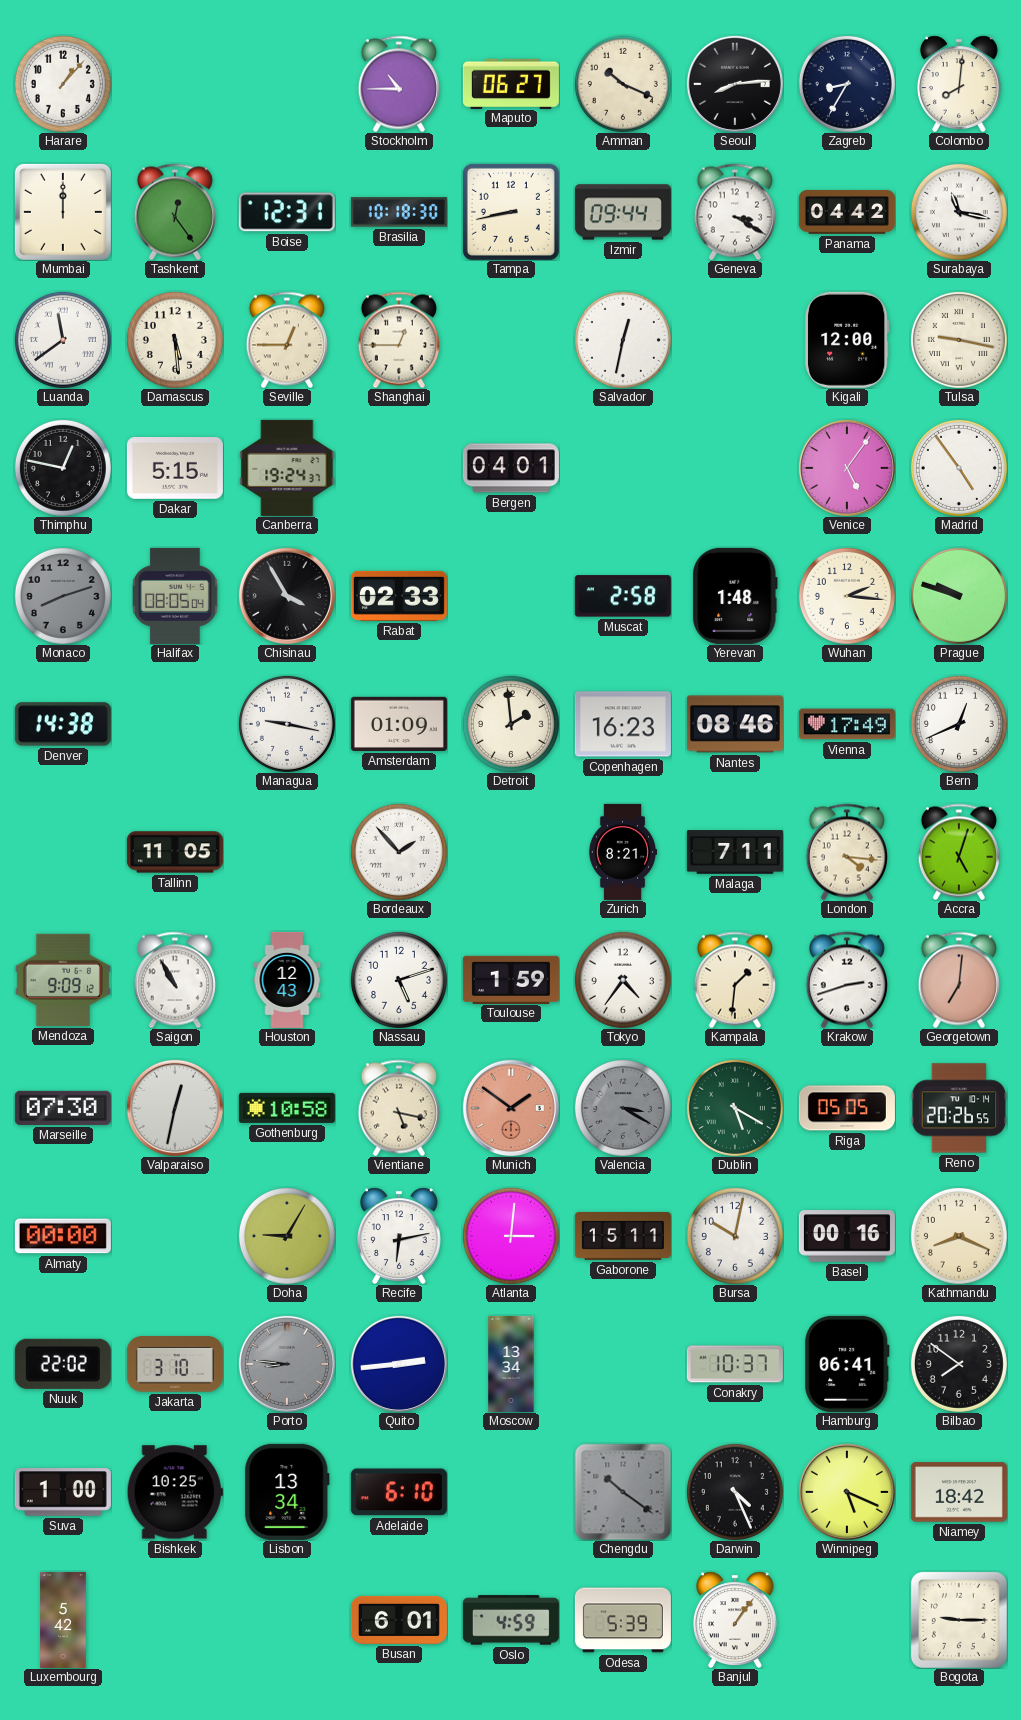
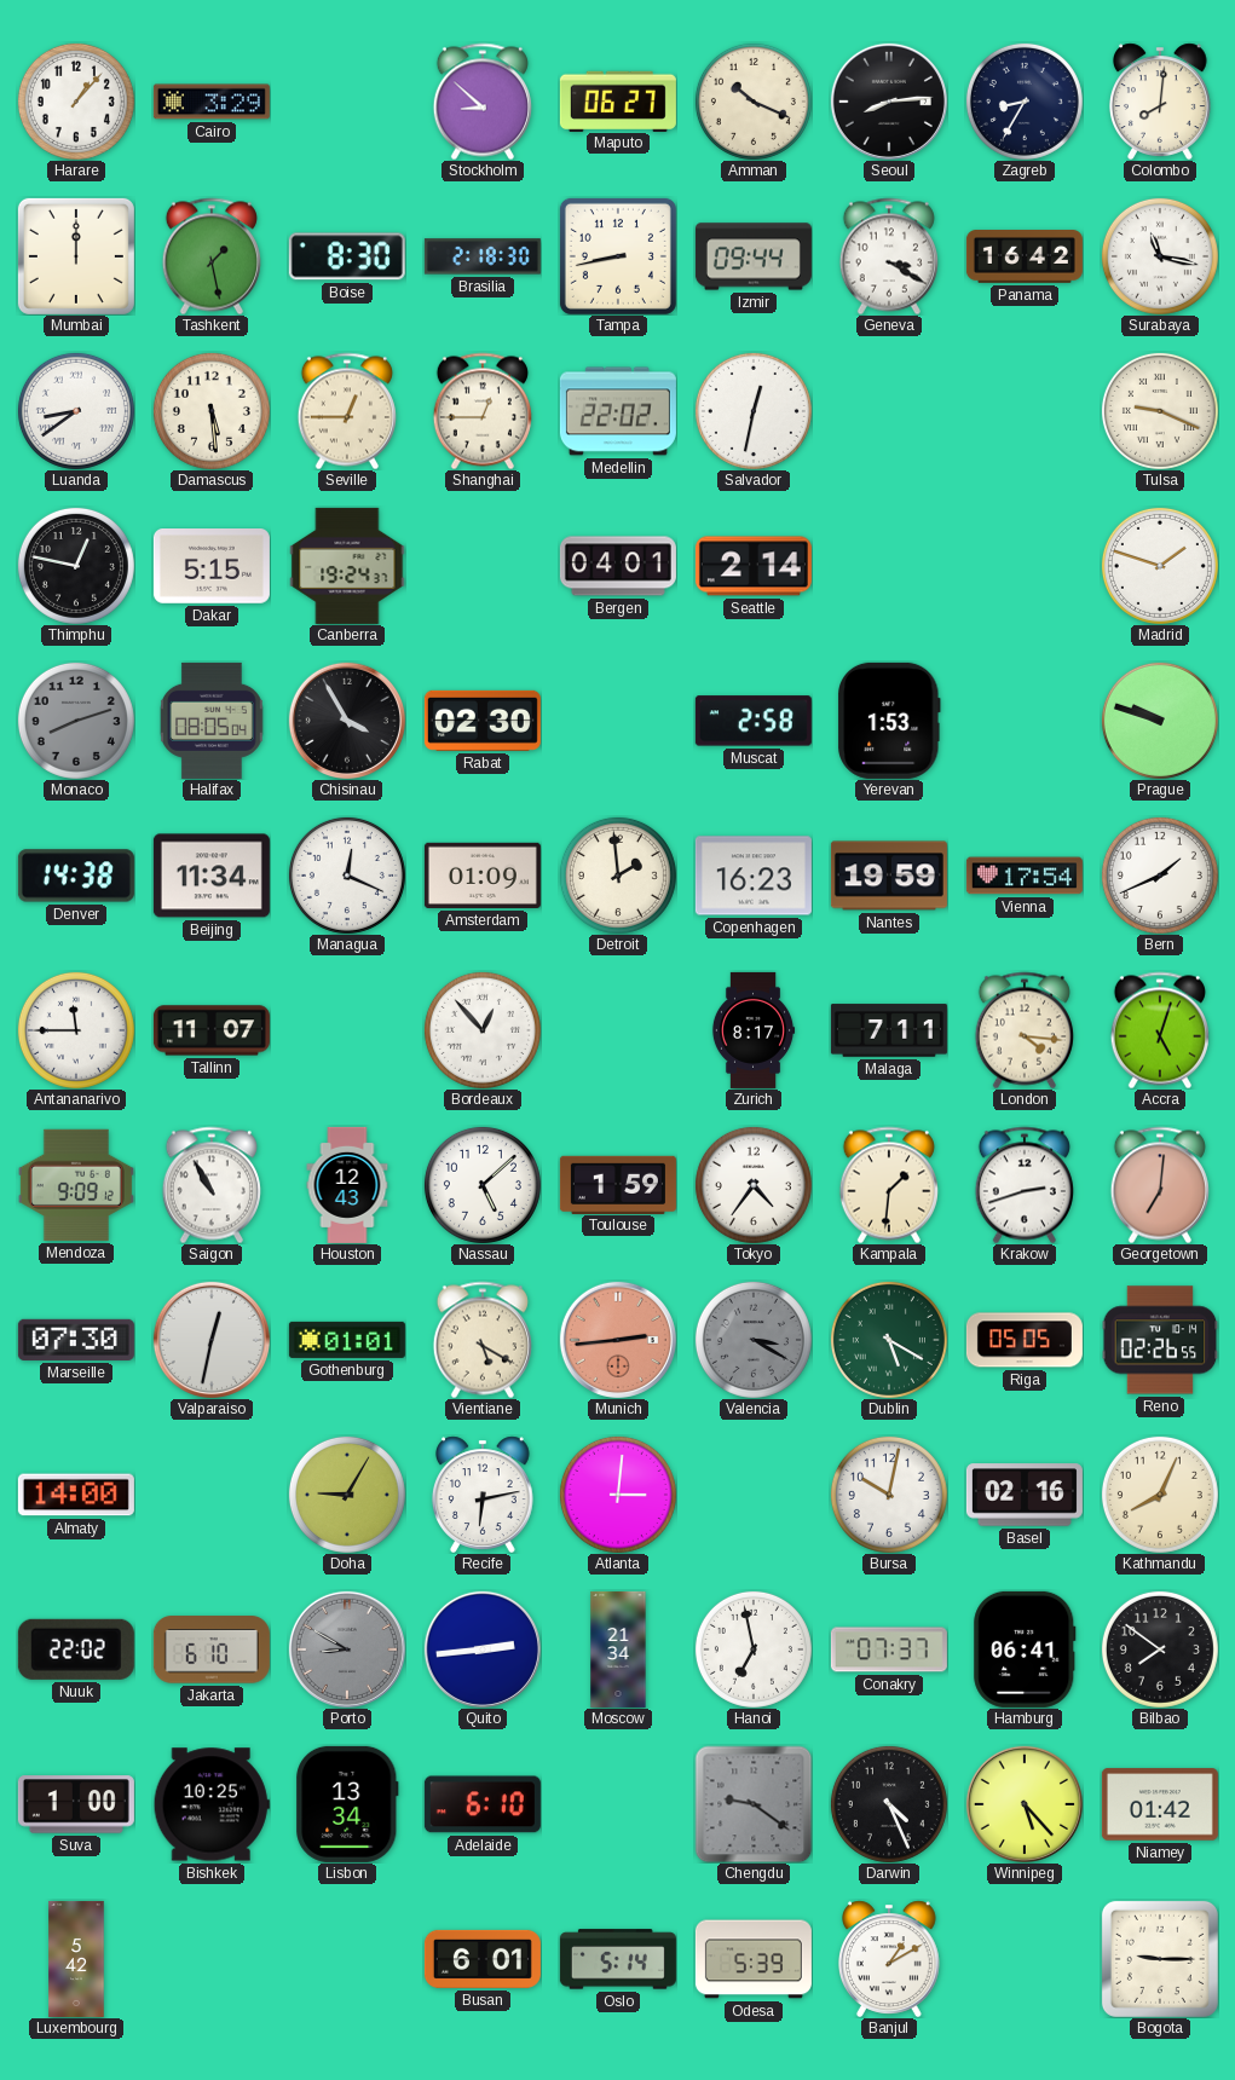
Cairo: none -> 3:29
Stockholm: 10:45 -> 8:52
Tashkent: 12:24 -> 1:28
Boise: 12:31 -> 8:30
Brasilia: 10:18 -> 2:18
Panama: 04:42 -> 16:42
Luanda: 11:39 -> 8:39
Medellin: none -> 22:02
Kigali: 12:00 -> none
Tulsa: 9:17 -> 9:19
Seattle: none -> 2:14
Venice: 5:06 -> none
Madrid: 4:54 -> 1:48
Rabat: 02:33 -> 02:30
Yerevan: 1:48 -> 1:53
Wuhan: 2:16 -> none
Beijing: none -> 11:34
Managua: 9:17 -> 12:19
Nantes: 08:46 -> 19:59
Vienna: 17:49 -> 17:54
Bern: 12:41 -> 1:41
Antananarivo: none -> 11:45
Tallinn: 11:05 -> 11:07
Bordeaux: 1:53 -> 12:53
Zurich: 8:21 -> 8:17
Nassau: 5:12 -> 5:08
Gothenburg: 10:58 -> 01:01
Vientiane: 5:17 -> 5:20
Munich: 1:51 -> 2:44
Reno: 20:26 -> 02:26
Almaty: 00:00 -> 14:00
Gaborone: 15:11 -> none
Basel: 00:16 -> 02:16
Kathmandu: 8:19 -> 8:04
Jakarta: 3:10 -> 6:10
Porto: 8:46 -> 8:50
Moscow: 13:34 -> 21:34
Hanoi: none -> 6:58
Conakry: 10:37 -> 07:37
Chengdu: 10:21 -> 9:21
Winnipeg: 5:19 -> 5:23
Niamey: 18:42 -> 01:42
Oslo: 4:59 -> 5:14
Banjul: 1:06 -> 1:10
